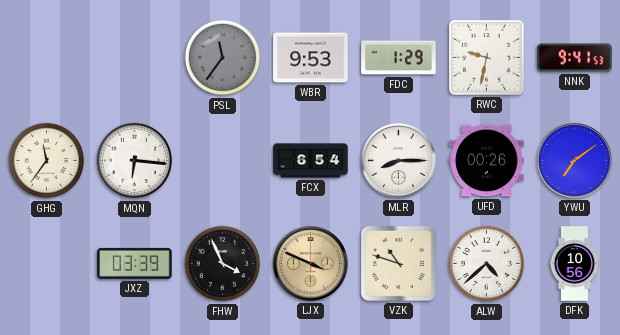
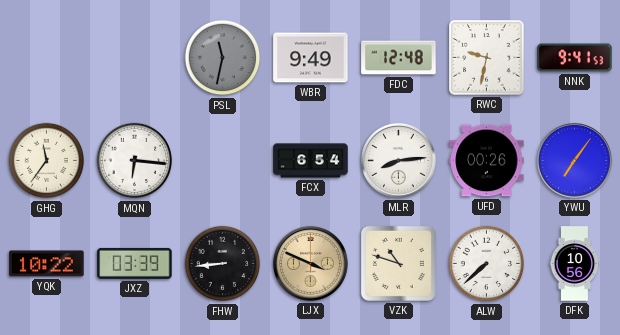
PSL: 11:36 -> 11:32
WBR: 9:53 -> 9:49
FDC: 1:29 -> 12:48
MLR: 8:15 -> 8:14
YWU: 7:09 -> 7:06
YQK: none -> 10:22
FHW: 3:56 -> 8:44
ALW: 4:38 -> 7:38
